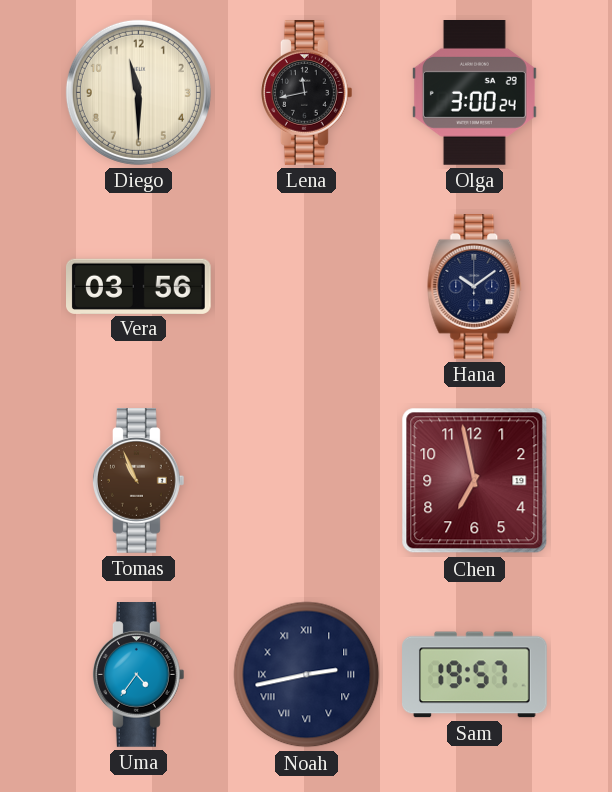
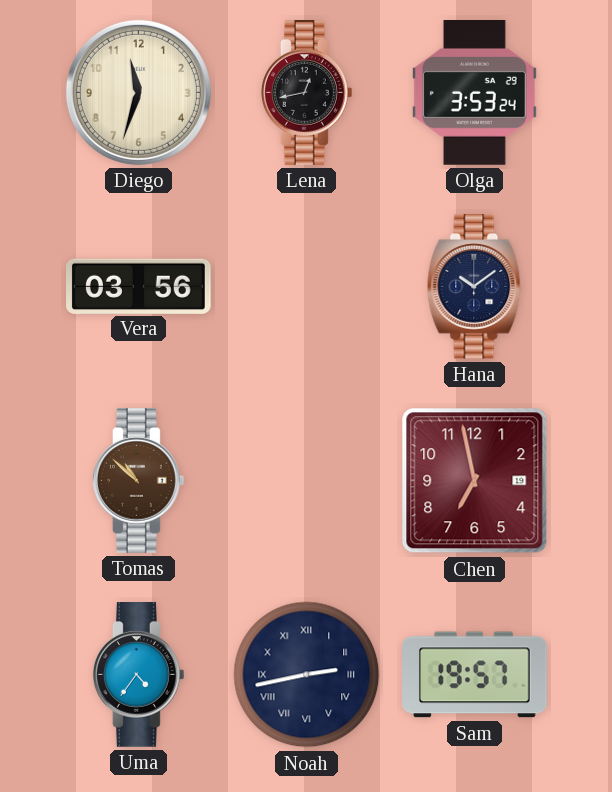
Diego: 11:30 -> 11:33
Lena: 11:43 -> 12:43
Olga: 3:00 -> 3:53
Tomas: 10:56 -> 10:52
